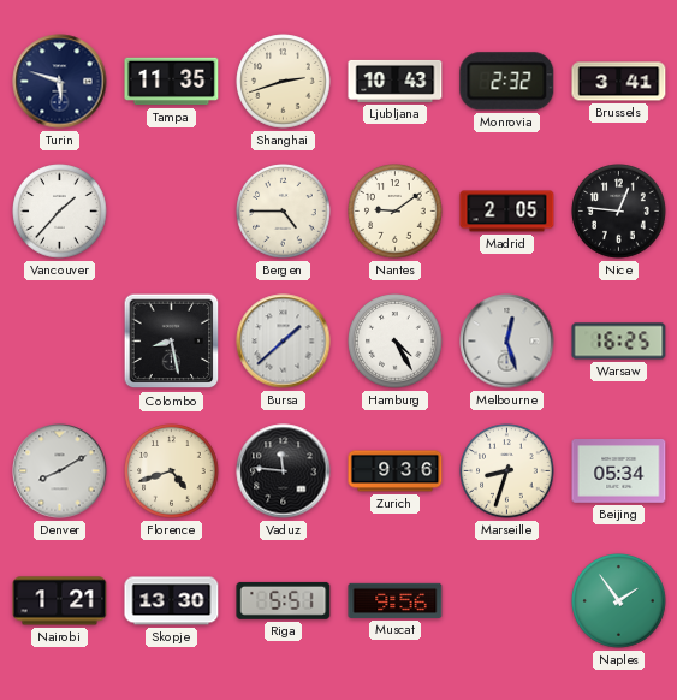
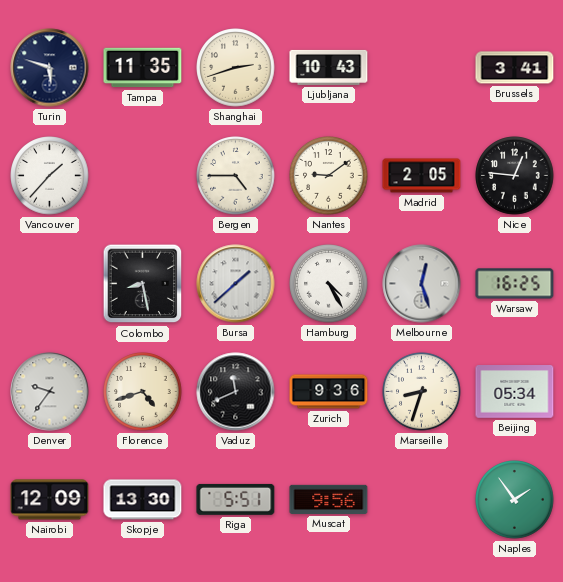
Monrovia: 2:32 -> none
Denver: 8:10 -> 9:36
Vaduz: 11:46 -> 11:41
Nairobi: 1:21 -> 12:09
